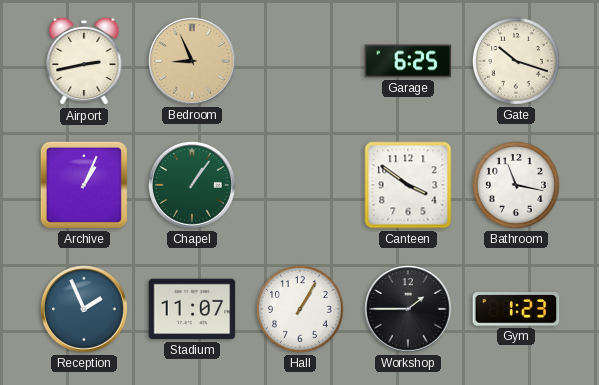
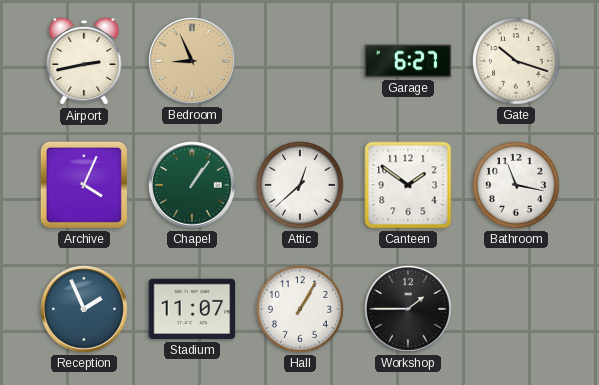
Garage: 6:25 -> 6:27
Archive: 1:04 -> 4:04
Attic: none -> 12:38
Canteen: 3:51 -> 1:51
Gym: 1:23 -> none
